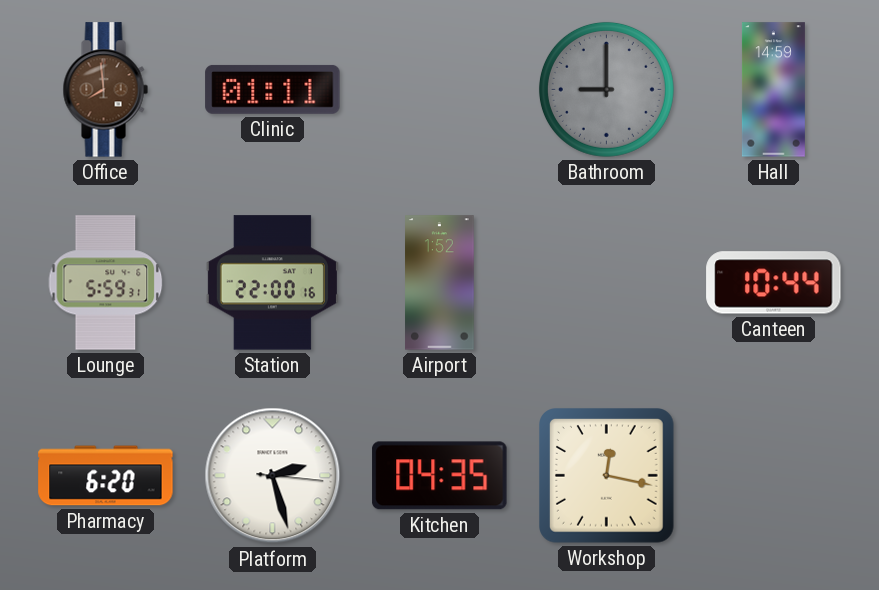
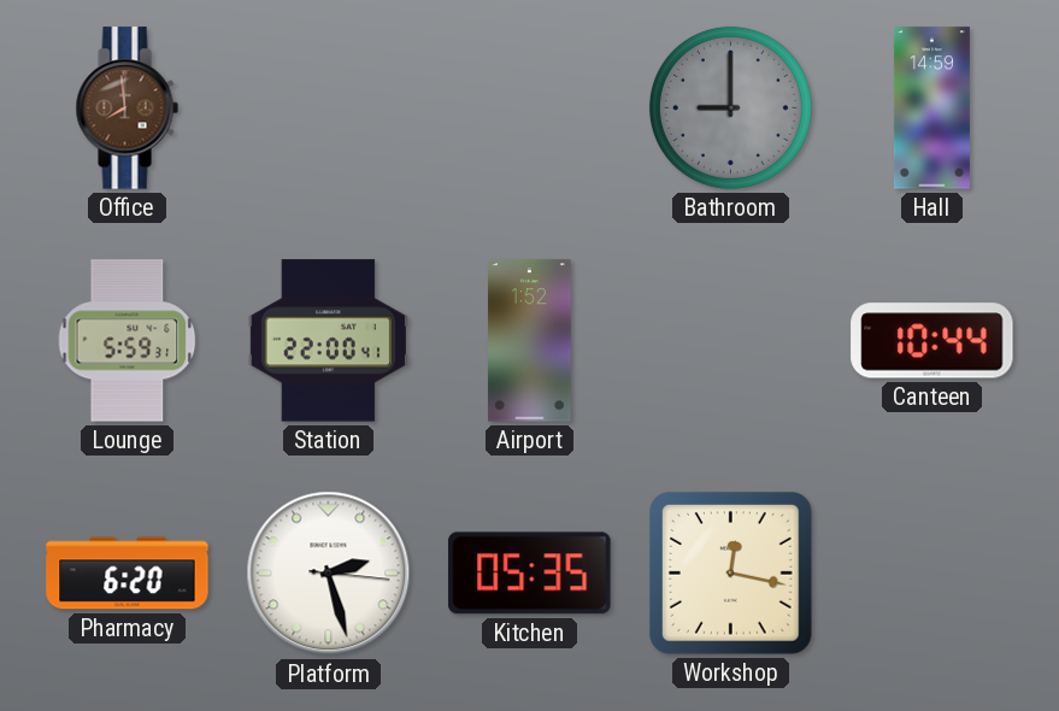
Clinic: 01:11 -> none
Station: 22:00:16 -> 22:00:41
Kitchen: 04:35 -> 05:35
